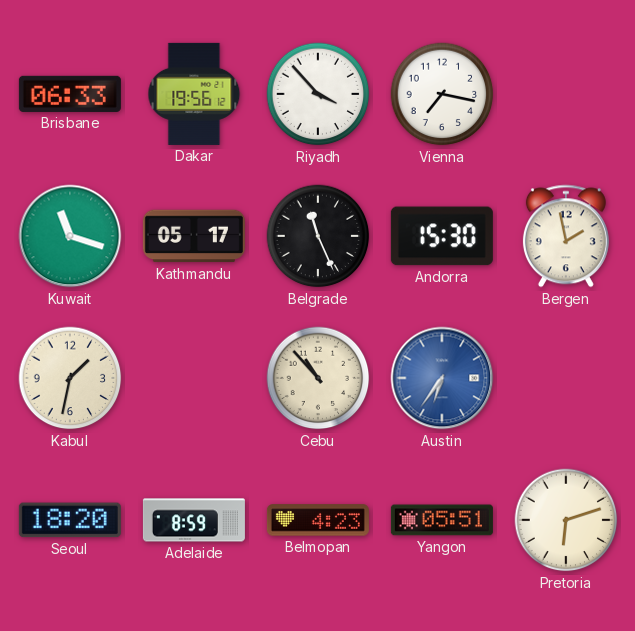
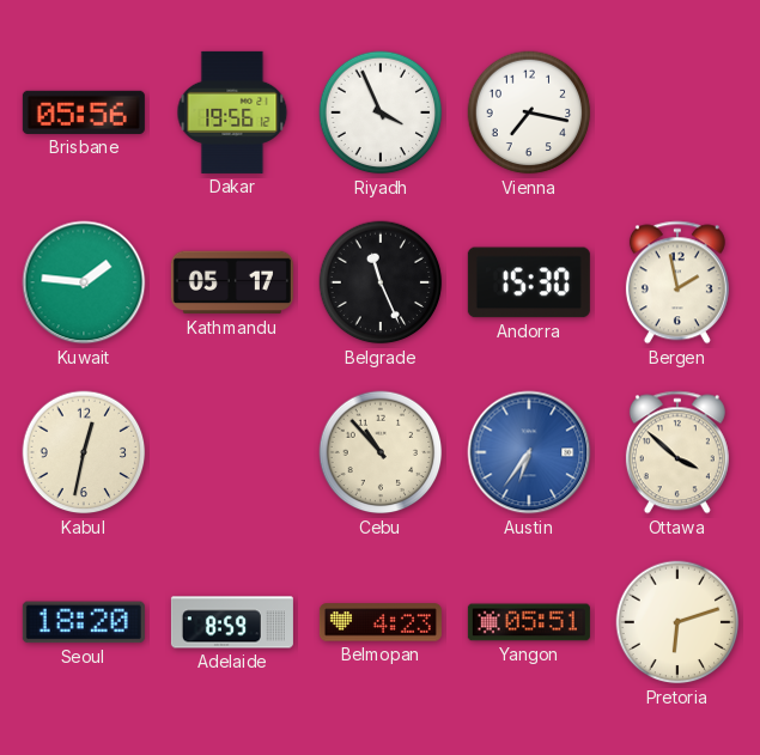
Brisbane: 06:33 -> 05:56
Riyadh: 3:53 -> 3:56
Kuwait: 11:18 -> 1:46
Kabul: 1:32 -> 12:32
Ottawa: none -> 3:52
